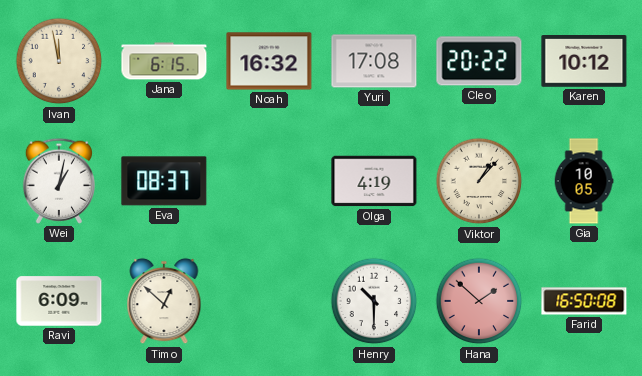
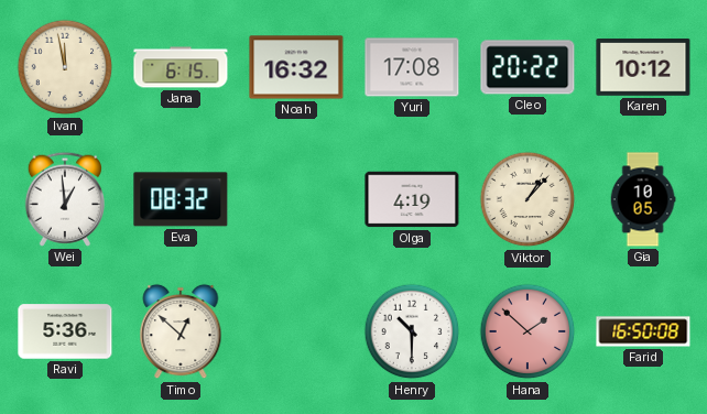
Wei: 1:02 -> 12:59
Eva: 08:37 -> 08:32
Ravi: 6:09 -> 5:36
